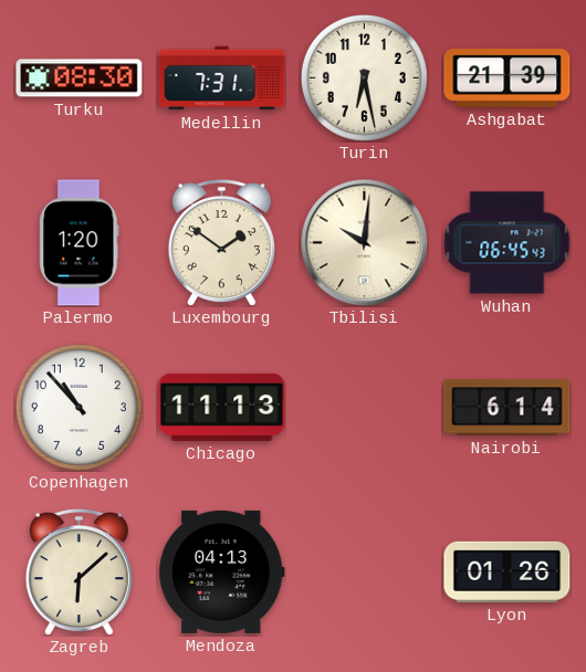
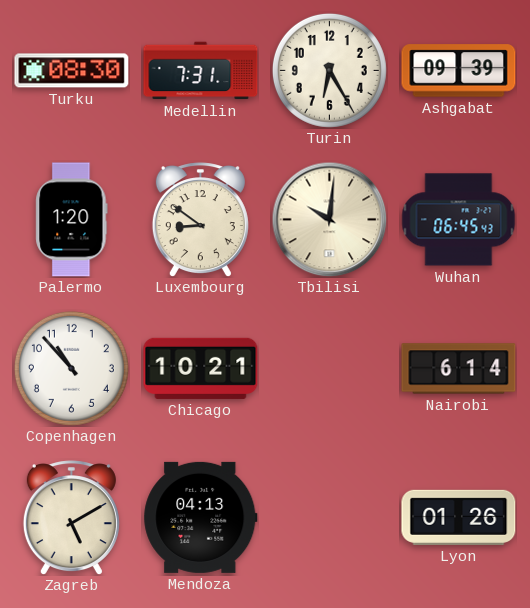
Turin: 6:28 -> 6:25
Ashgabat: 21:39 -> 09:39
Luxembourg: 1:51 -> 8:51
Chicago: 11:13 -> 10:21
Zagreb: 6:08 -> 5:10
